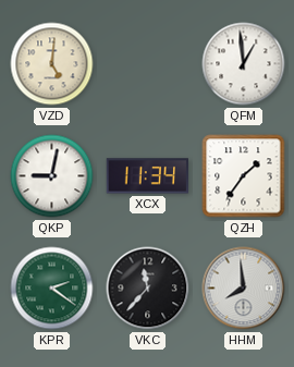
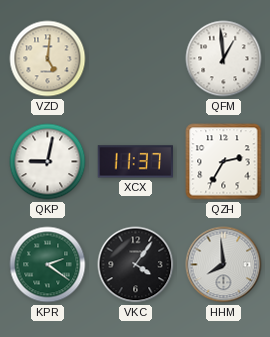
XCX: 11:34 -> 11:37
QZH: 1:36 -> 2:35
VKC: 11:37 -> 4:06
